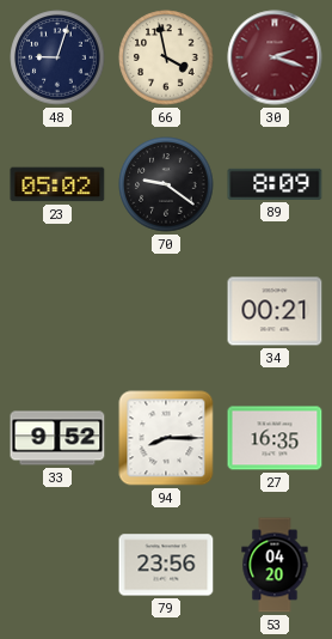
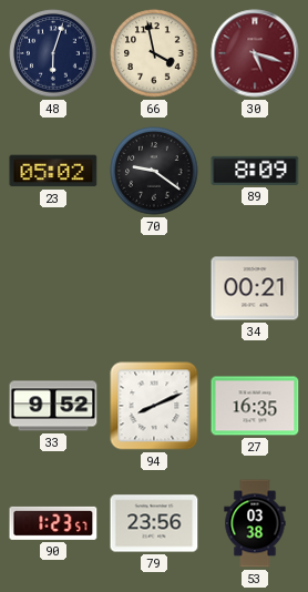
48: 9:03 -> 6:03
30: 2:18 -> 5:18
94: 8:15 -> 8:11
90: none -> 1:23
53: 04:20 -> 03:38
